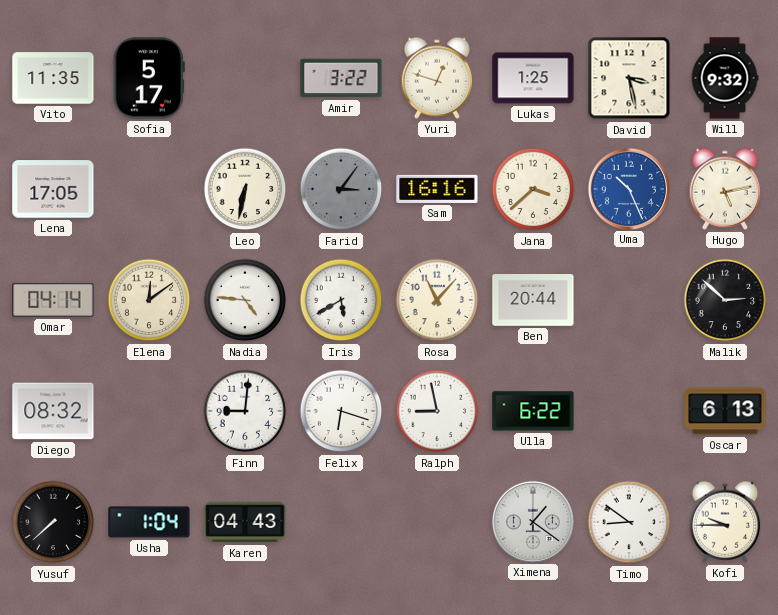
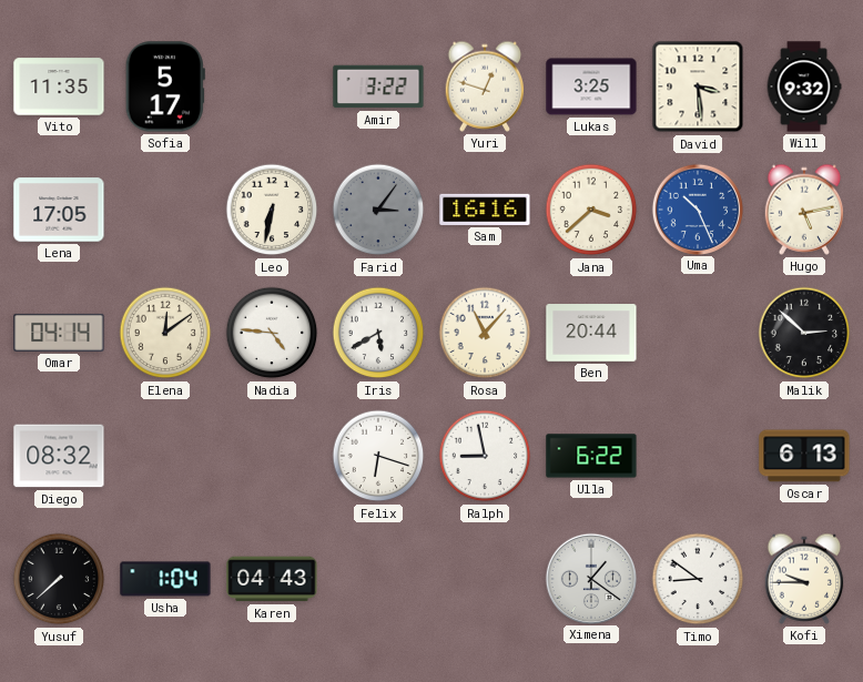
Lukas: 1:25 -> 3:25
David: 3:28 -> 3:29
Finn: 9:01 -> none
